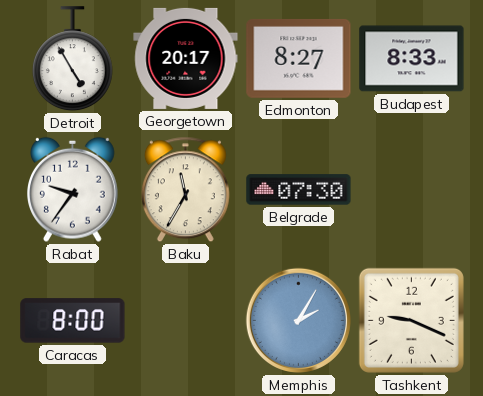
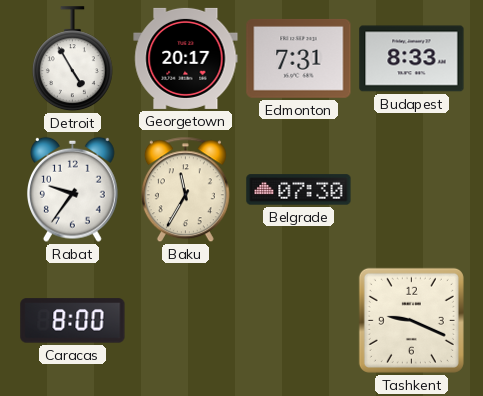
Edmonton: 8:27 -> 7:31
Memphis: 2:05 -> none
